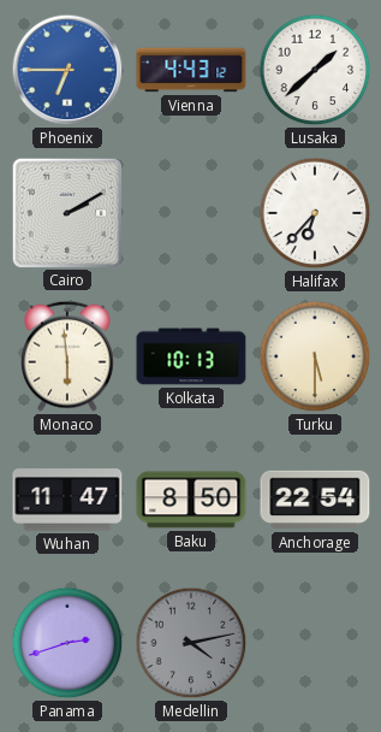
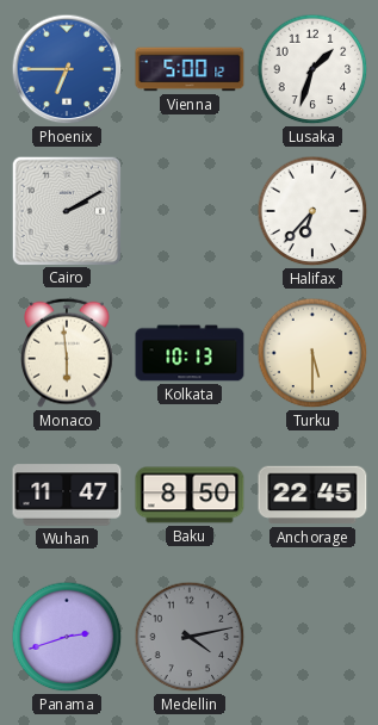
Vienna: 4:43 -> 5:00
Lusaka: 1:38 -> 1:33
Anchorage: 22:54 -> 22:45
